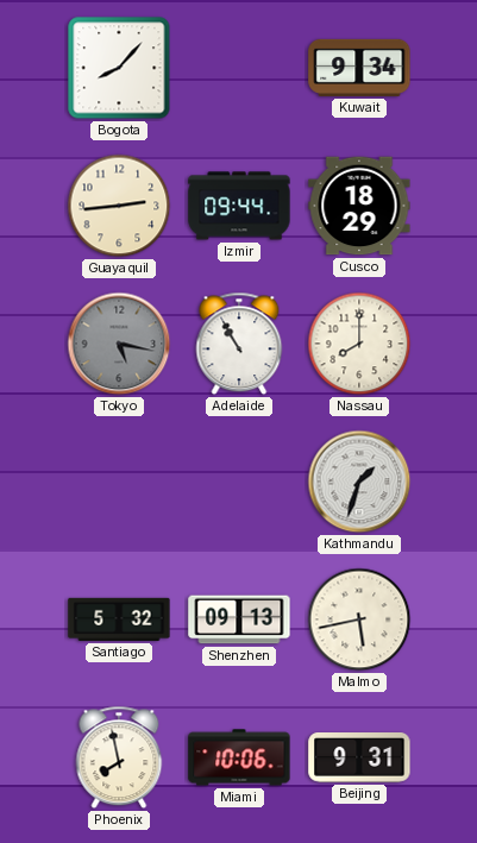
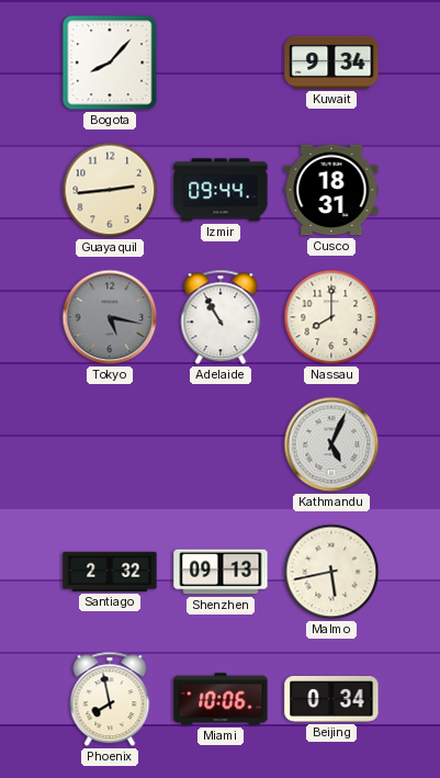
Cusco: 18:29 -> 18:31
Kathmandu: 1:33 -> 5:04
Santiago: 5:32 -> 2:32
Beijing: 9:31 -> 0:34
